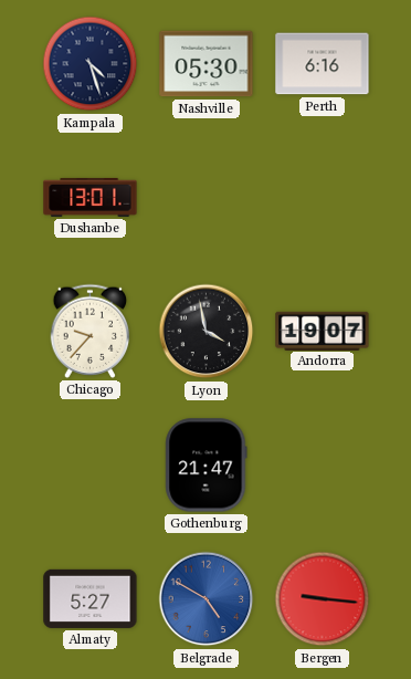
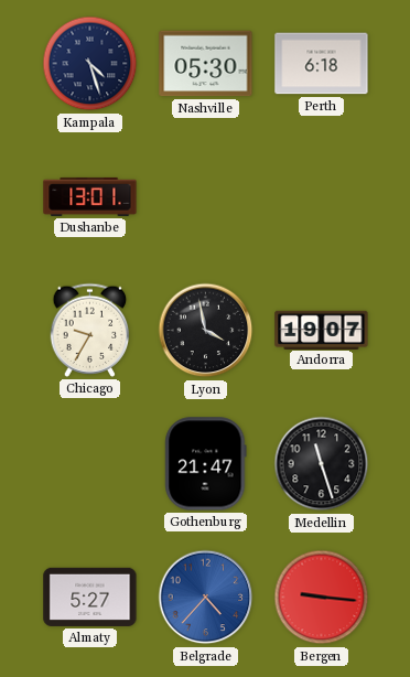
Perth: 6:16 -> 6:18
Chicago: 9:37 -> 9:35
Medellin: none -> 11:27
Belgrade: 4:50 -> 4:37
